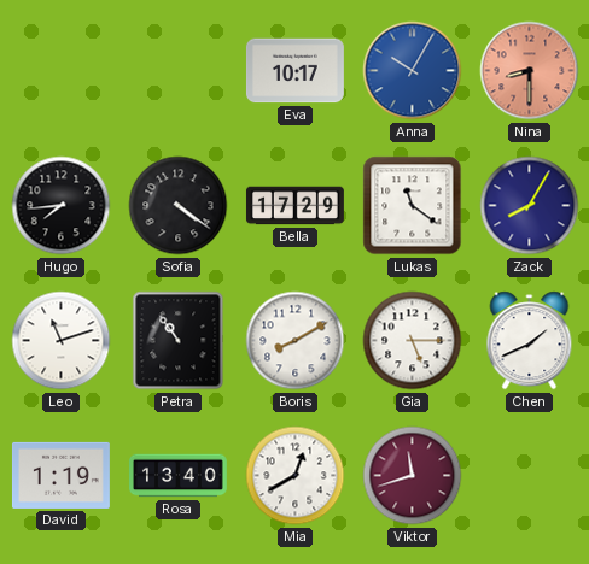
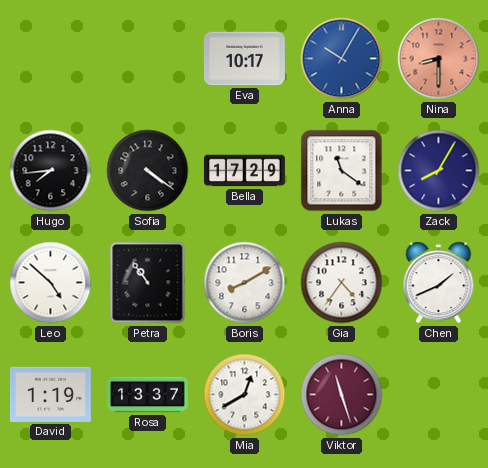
Leo: 11:12 -> 4:52
Gia: 5:15 -> 4:36
Rosa: 13:40 -> 13:37
Viktor: 11:42 -> 11:27
